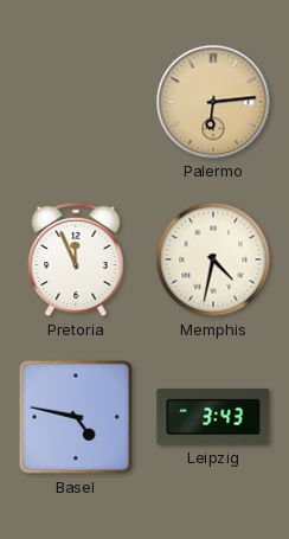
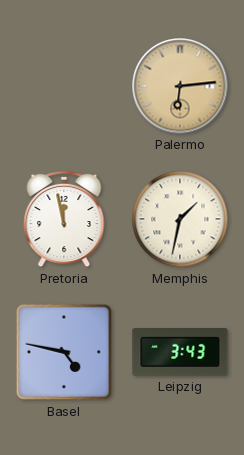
Pretoria: 11:56 -> 11:58
Memphis: 4:32 -> 1:32
